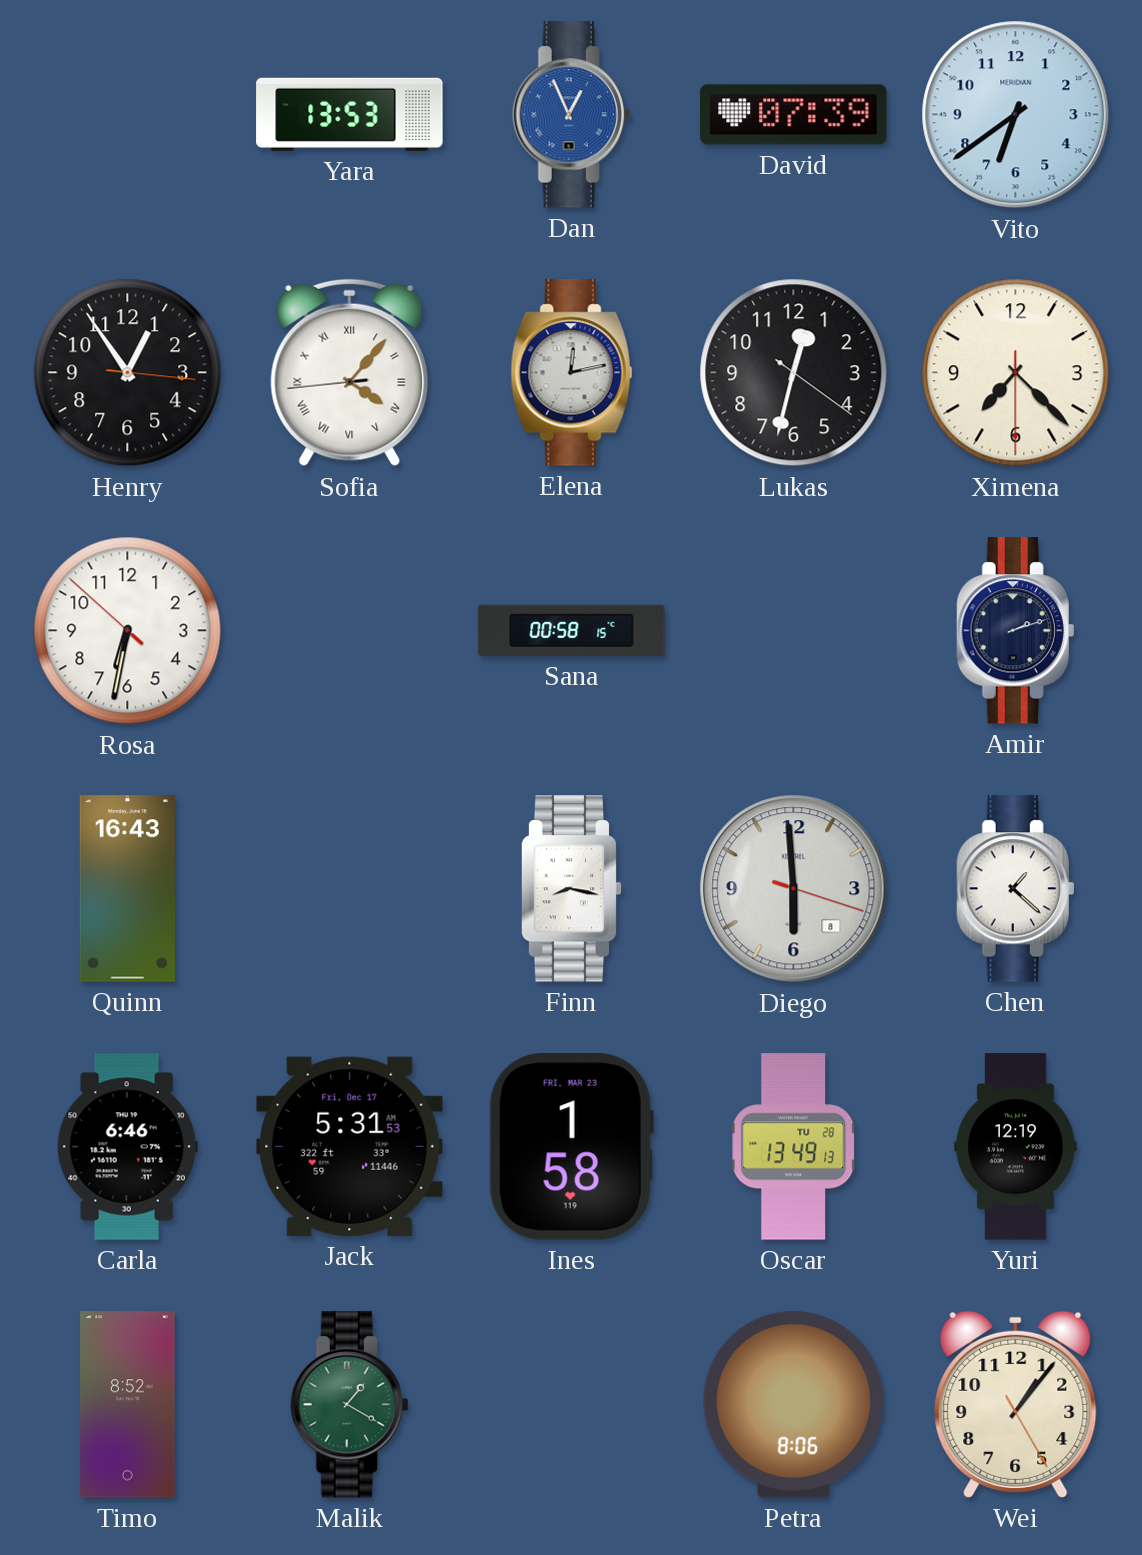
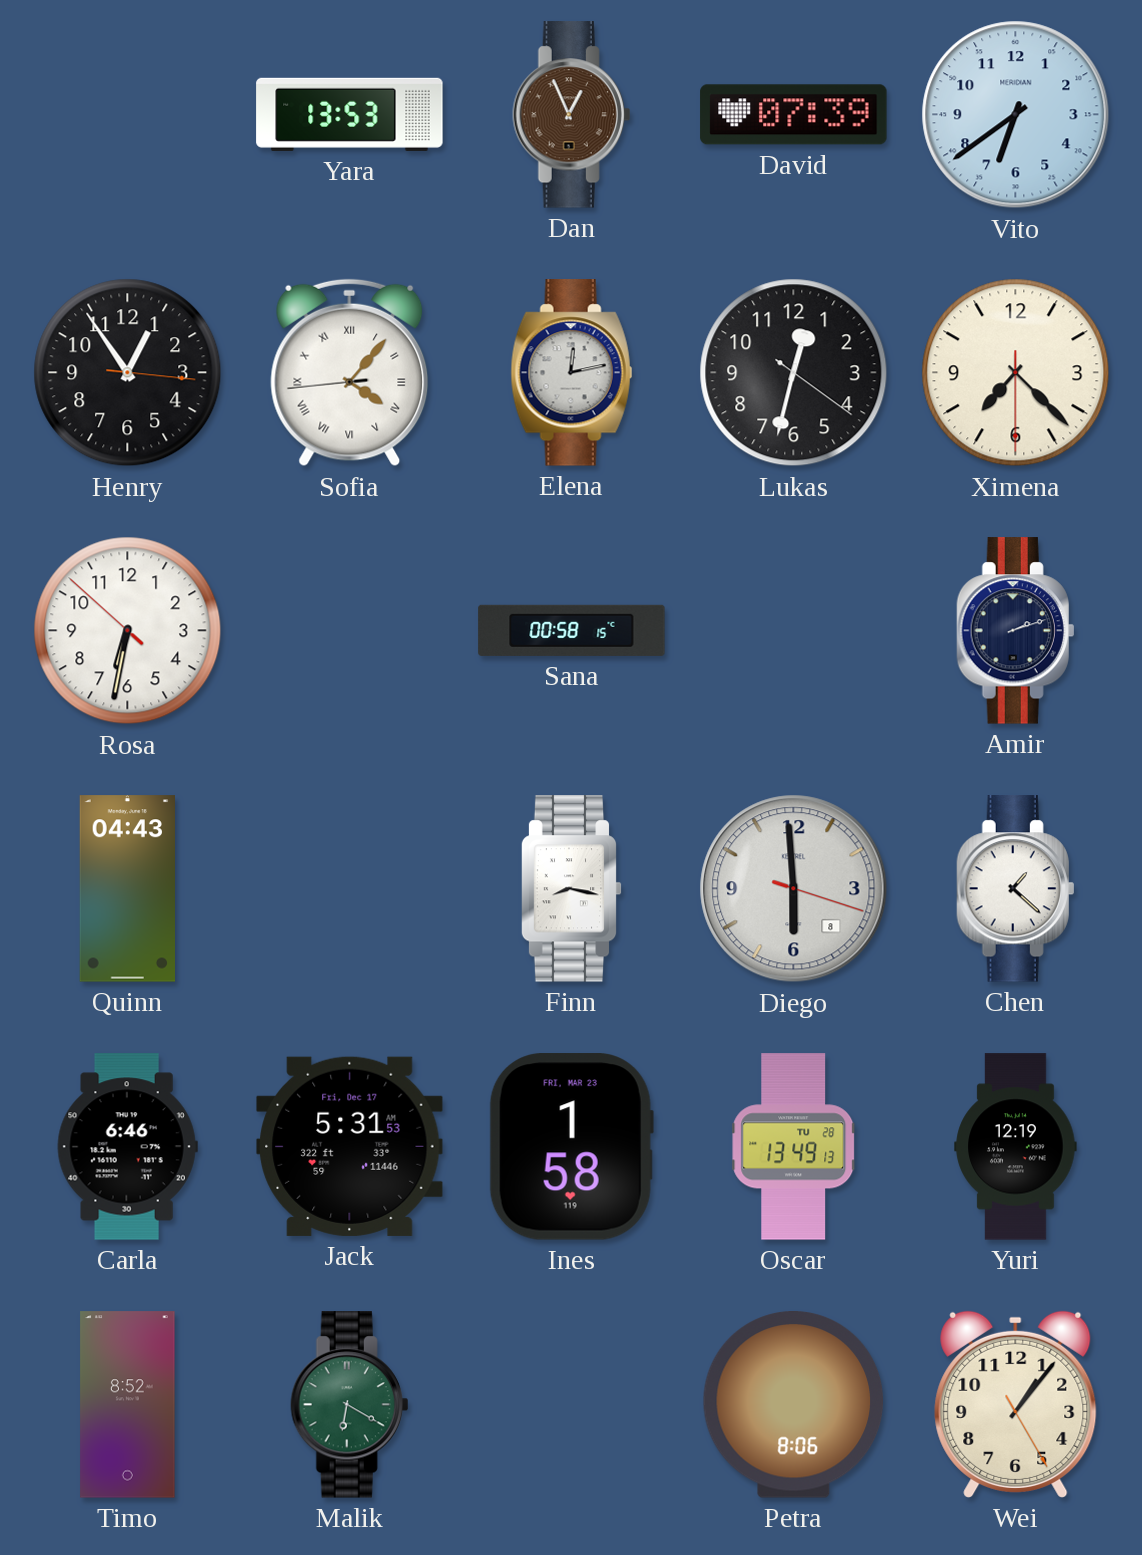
Dan dial: blue -> brown
Quinn: 16:43 -> 04:43
Malik: 1:20 -> 6:20
